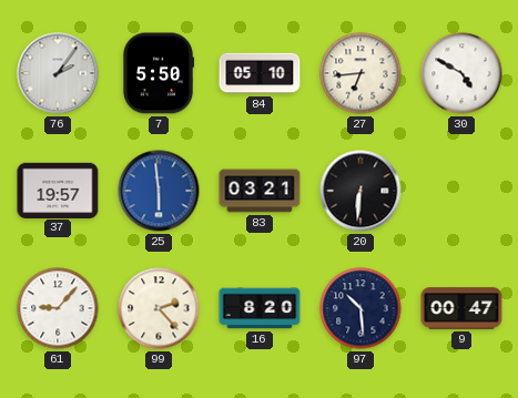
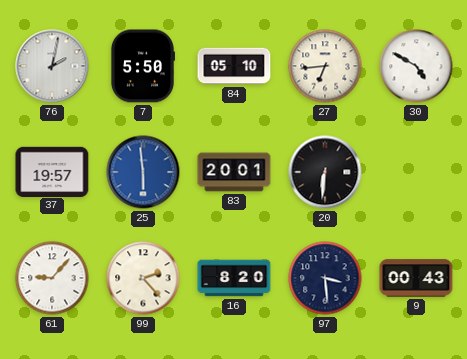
76: 2:06 -> 2:02
83: 03:21 -> 20:01
97: 10:29 -> 3:29
9: 00:47 -> 00:43
